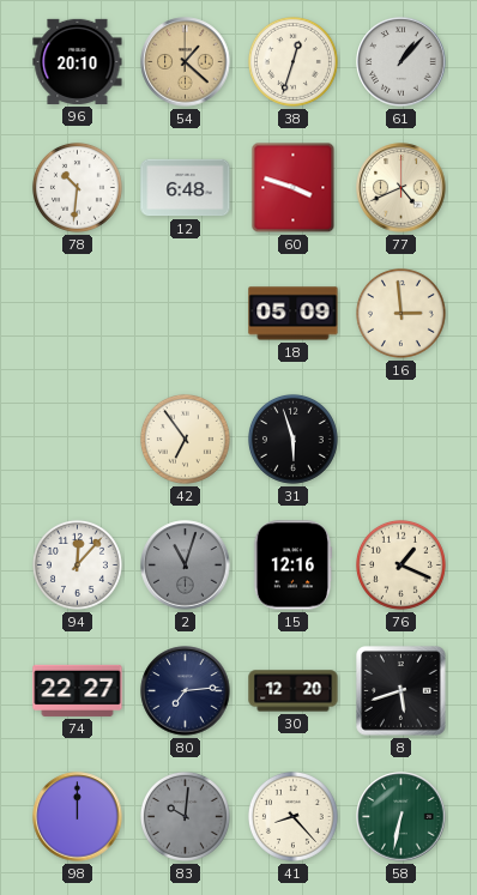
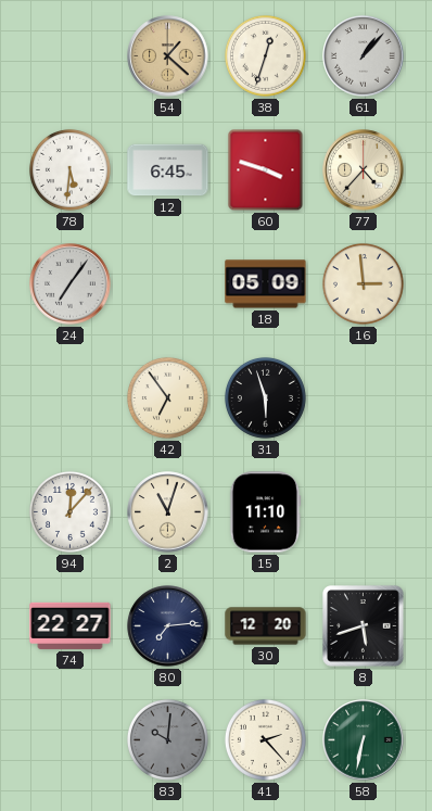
96: 20:10 -> none
78: 10:31 -> 5:31
12: 6:48 -> 6:45
77: 4:41 -> 4:37
24: none -> 7:06
2 dial: grey -> cream
15: 12:16 -> 11:10
76: 1:19 -> none
98: 12:00 -> none
41: 8:23 -> 2:23
